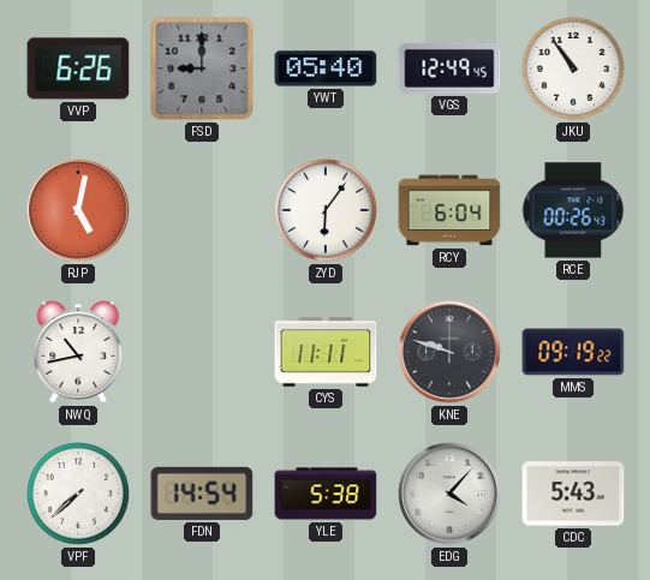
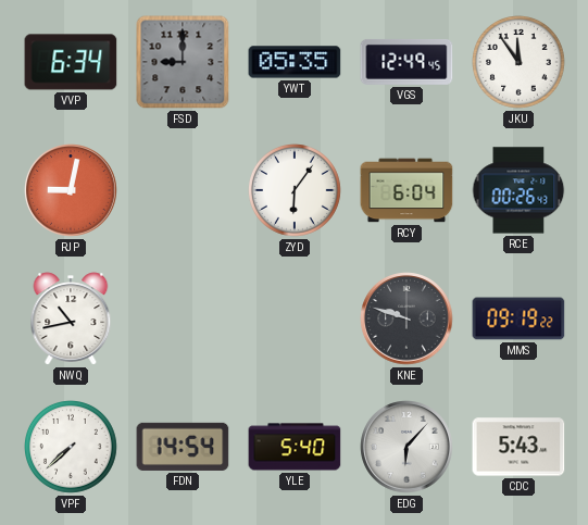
VVP: 6:26 -> 6:34
YWT: 05:40 -> 05:35
JKU: 10:54 -> 11:54
RJP: 5:02 -> 9:02
CYS: 11:11 -> none
YLE: 5:38 -> 5:40
EDG: 4:07 -> 6:07
